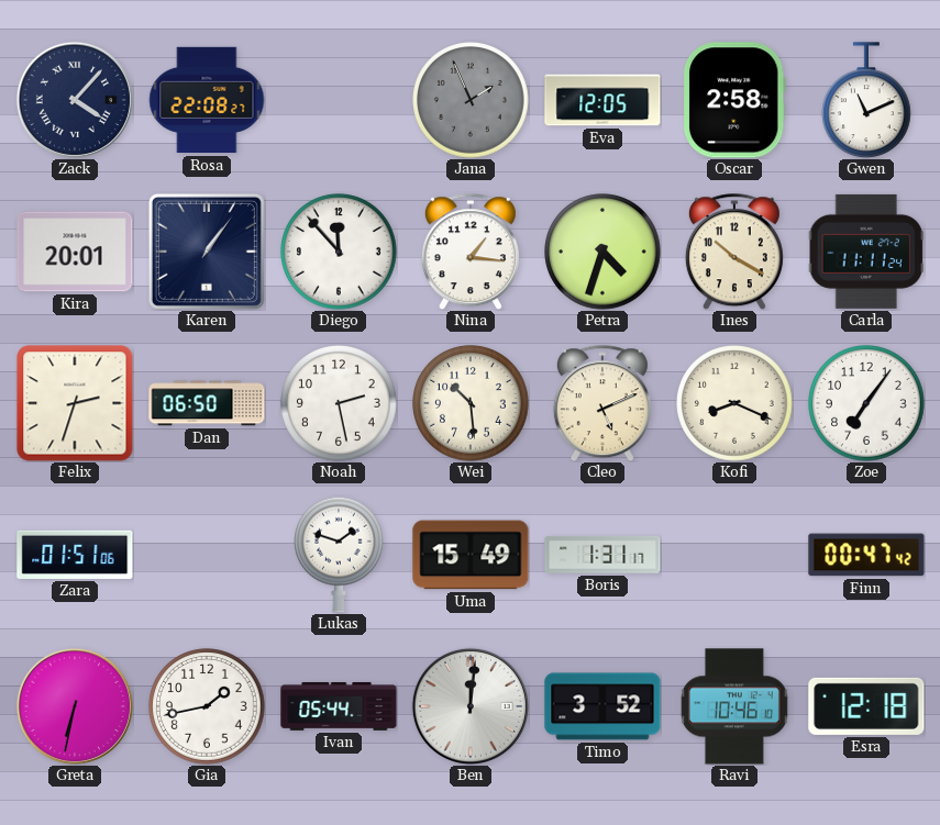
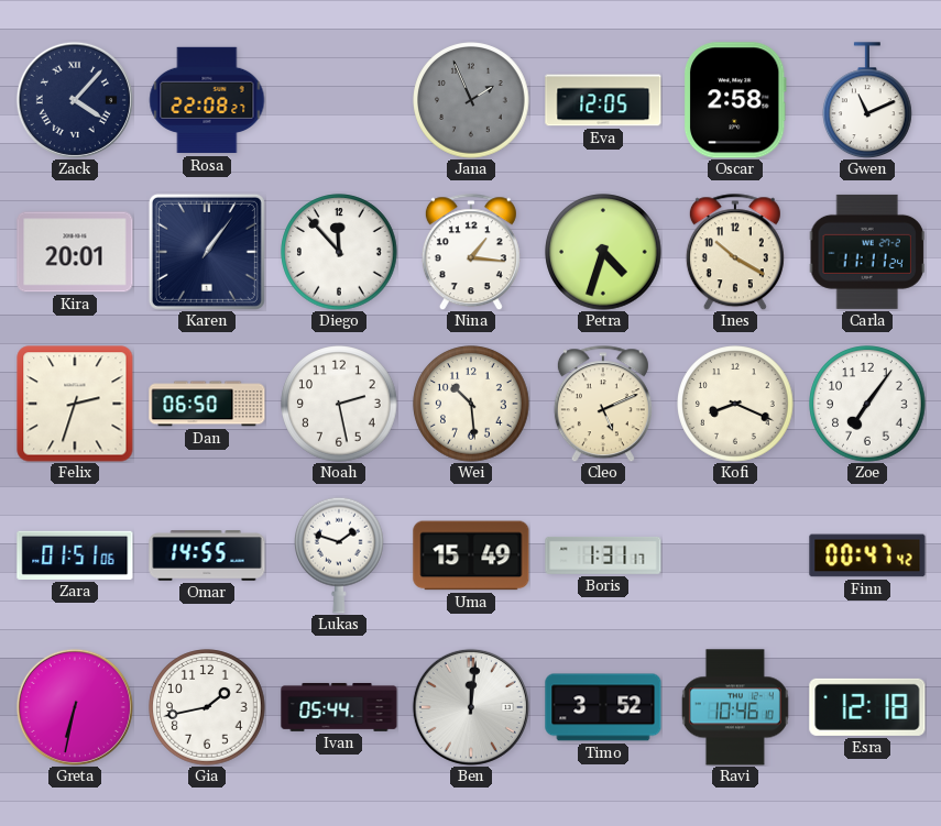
Omar: none -> 14:55
